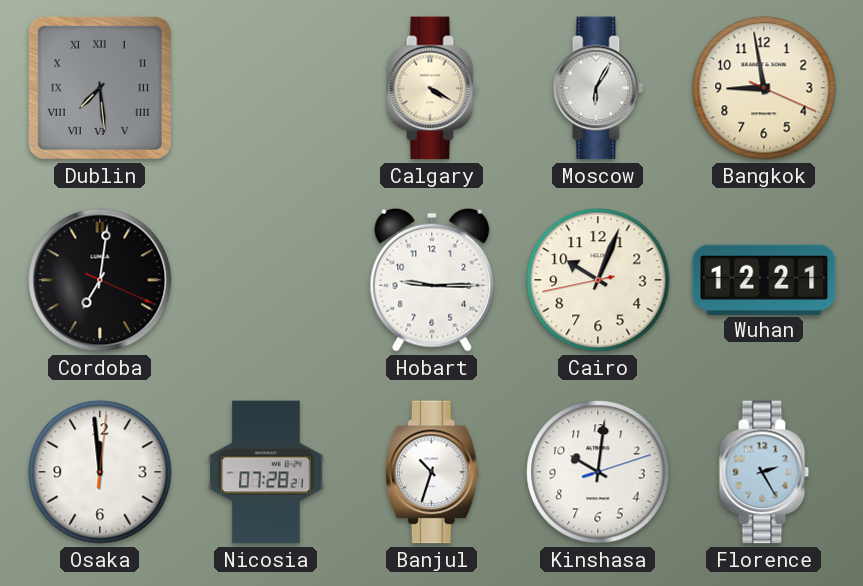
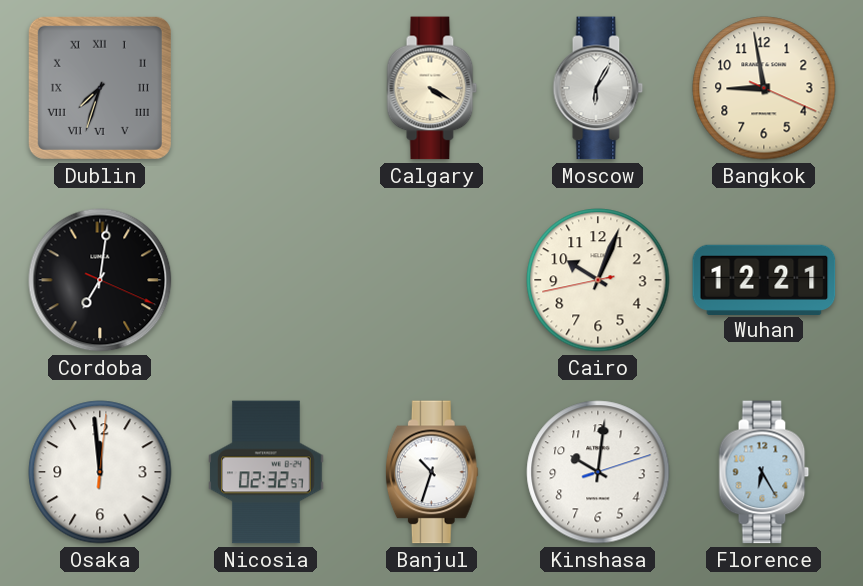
Dublin: 7:29 -> 7:33
Hobart: 9:15 -> none
Nicosia: 07:28 -> 02:32
Florence: 2:25 -> 6:25
